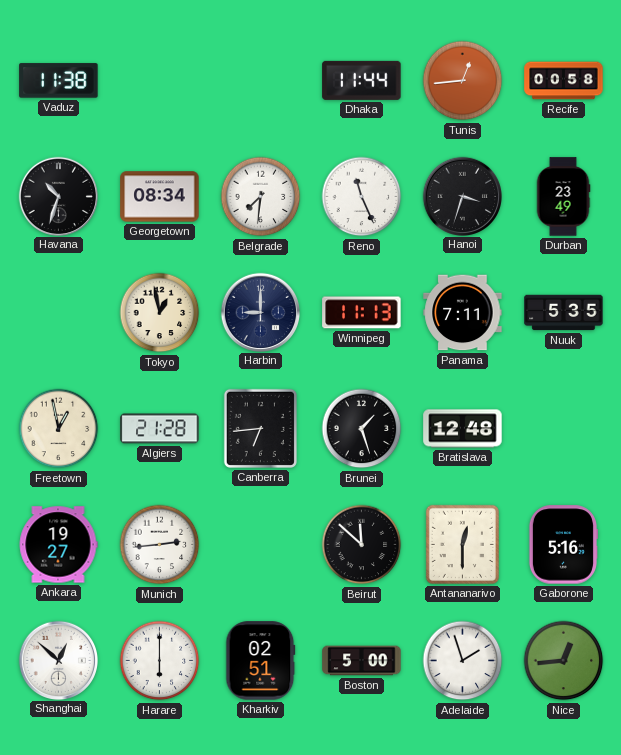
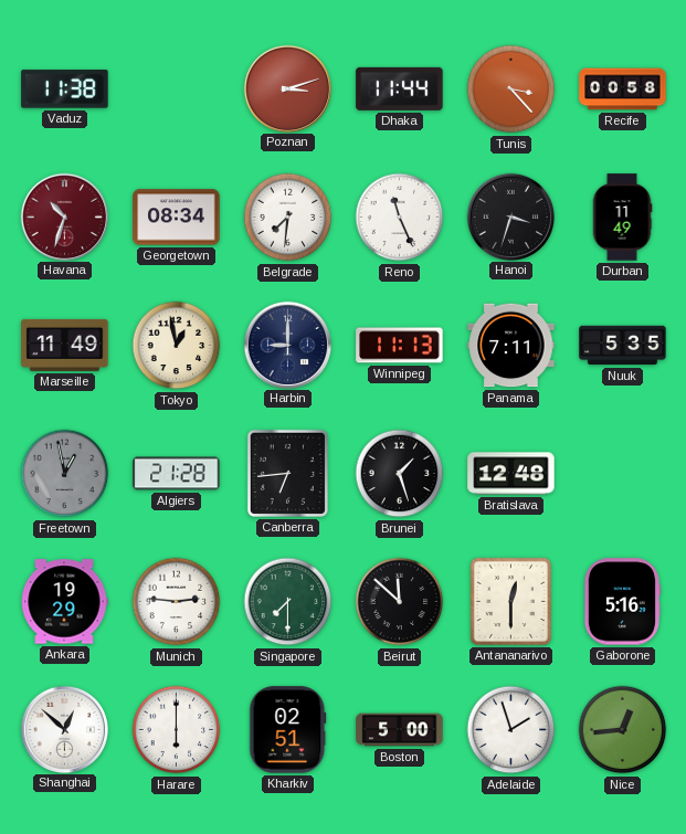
Poznan: none -> 3:12
Tunis: 12:44 -> 3:23
Havana dial: black -> burgundy
Durban: 23:49 -> 11:49
Marseille: none -> 11:49
Freetown dial: cream -> grey
Ankara: 19:27 -> 19:29
Munich: 2:44 -> 2:46
Singapore: none -> 7:30
